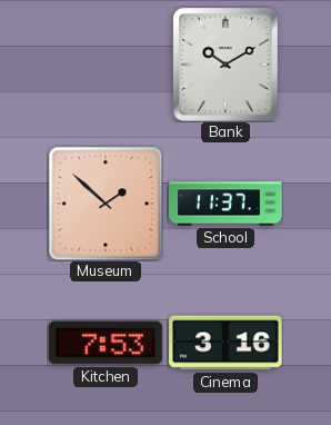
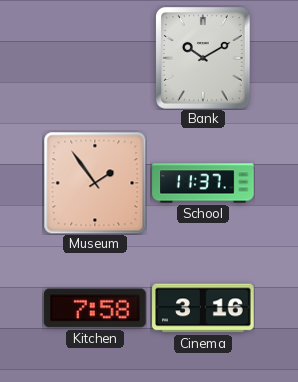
Museum: 1:52 -> 1:54
Kitchen: 7:53 -> 7:58
